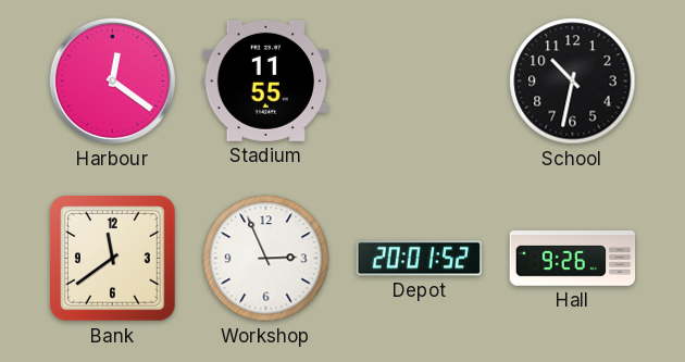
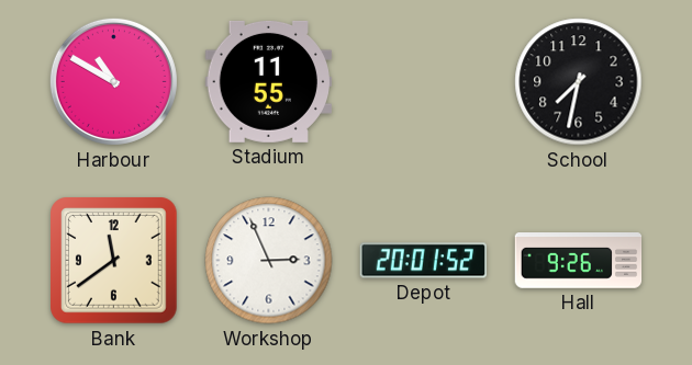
Harbour: 12:21 -> 10:50
School: 10:32 -> 7:32
